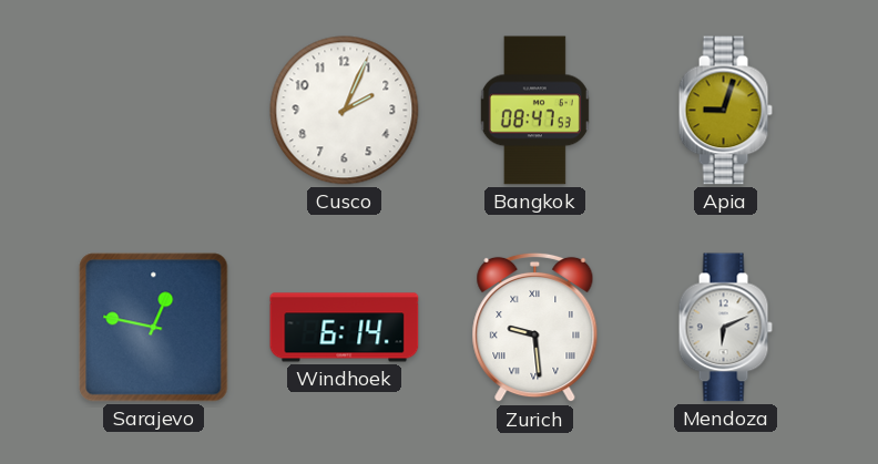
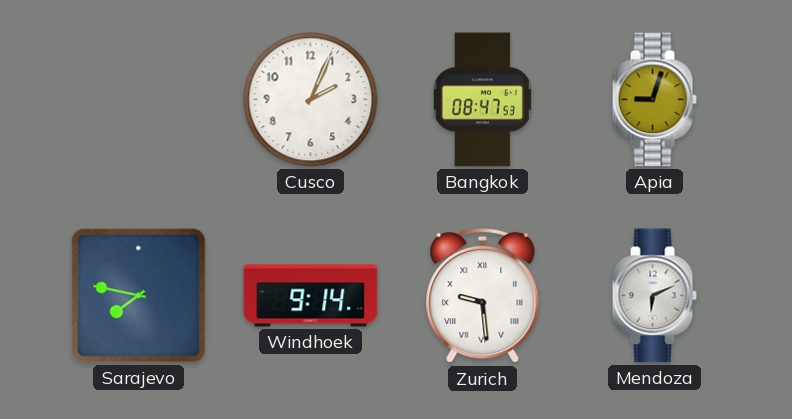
Sarajevo: 12:47 -> 7:47
Windhoek: 6:14 -> 9:14
